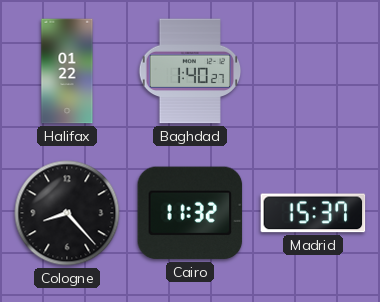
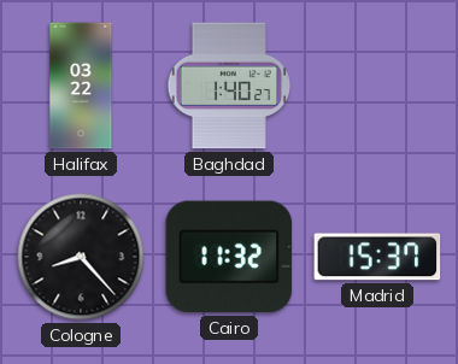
Halifax: 01:22 -> 03:22
